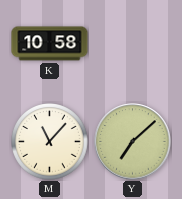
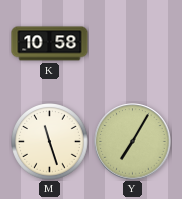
M: 11:07 -> 11:27
Y: 7:08 -> 7:05
